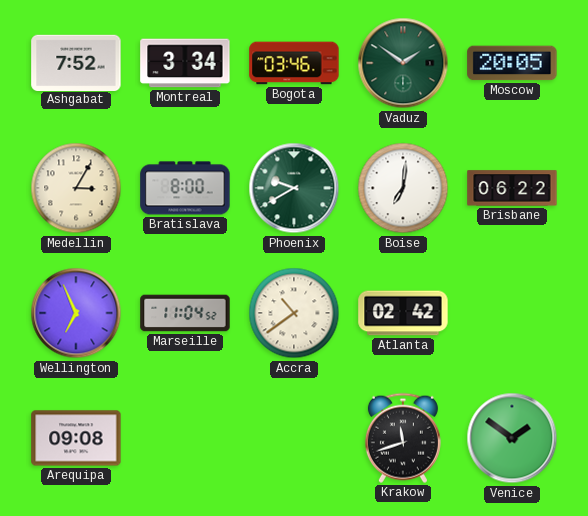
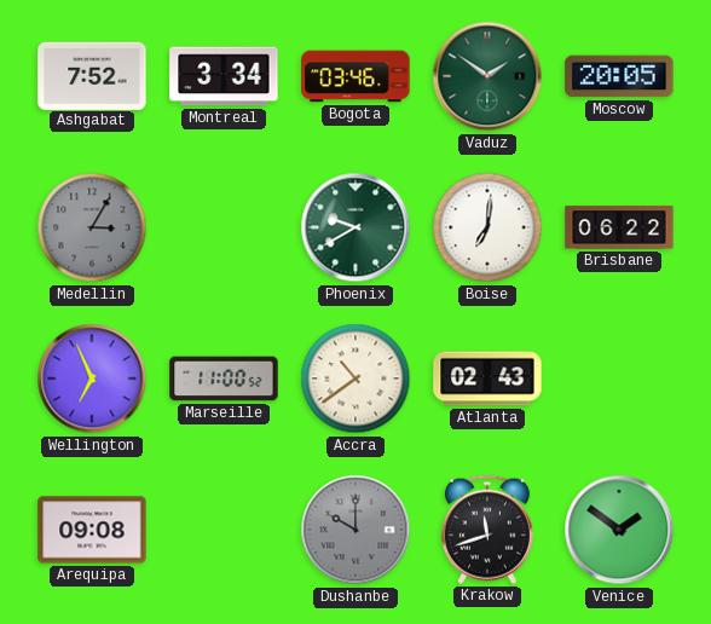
Medellin dial: cream -> grey
Bratislava: 8:00 -> none
Marseille: 11:04 -> 11:00
Atlanta: 02:42 -> 02:43
Dushanbe: none -> 10:00
